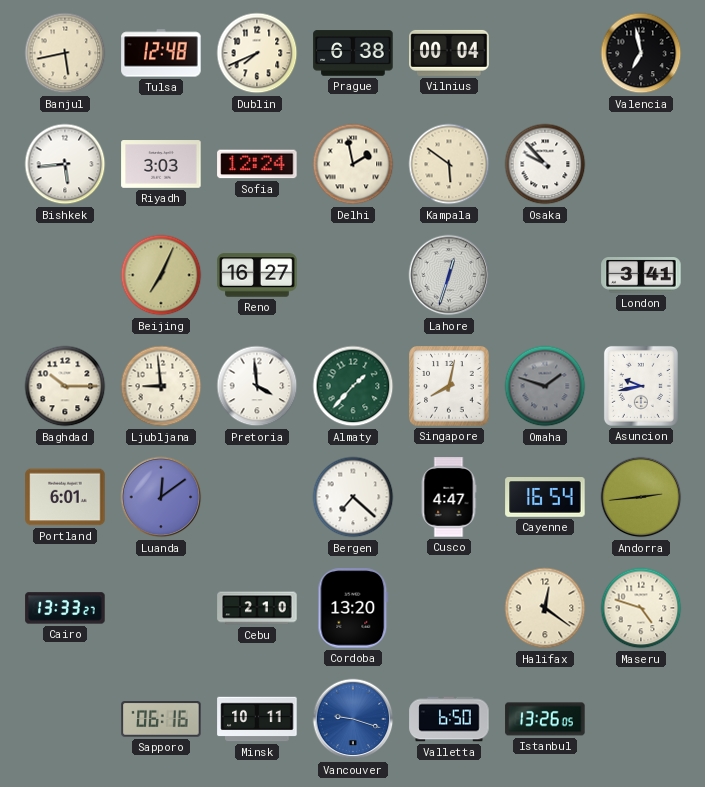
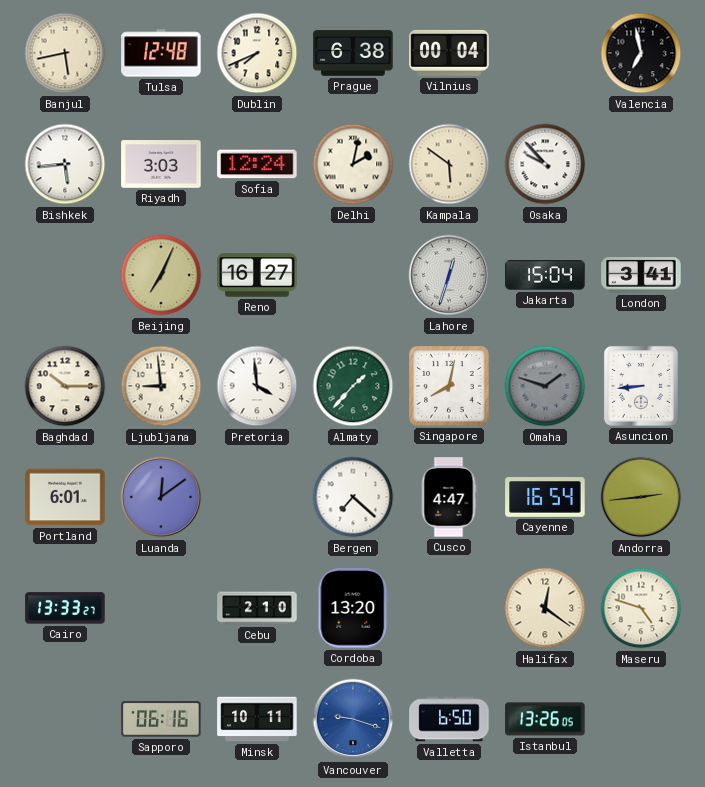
Delhi: 1:58 -> 2:02
Jakarta: none -> 15:04
Asuncion: 9:43 -> 8:44
